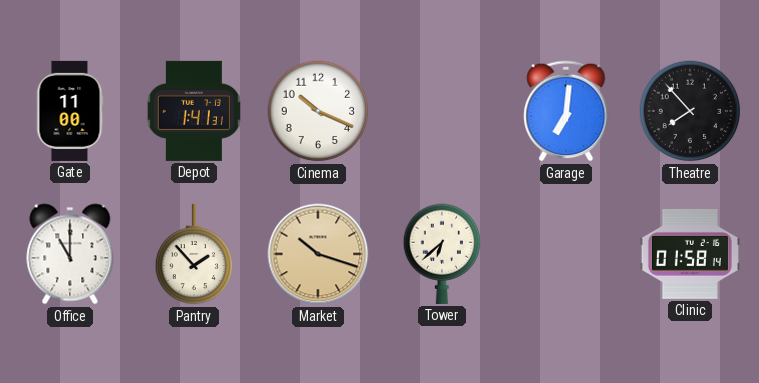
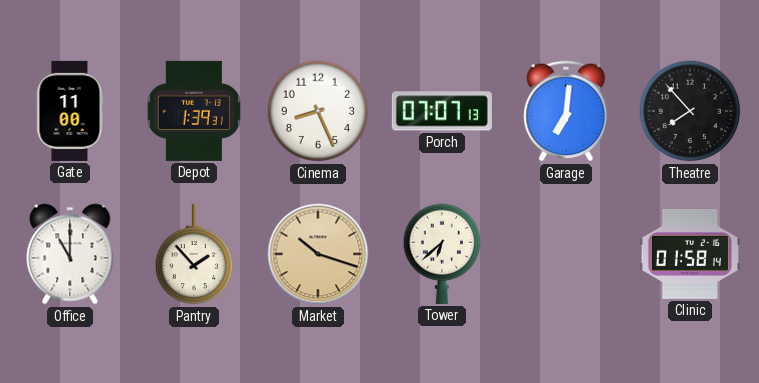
Depot: 1:41 -> 1:39
Cinema: 10:19 -> 8:26
Porch: none -> 07:07
